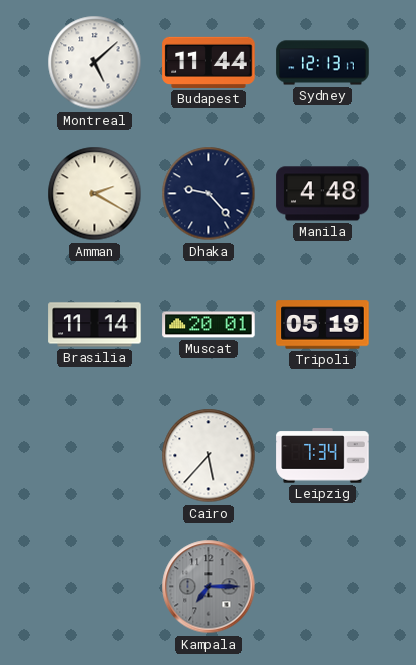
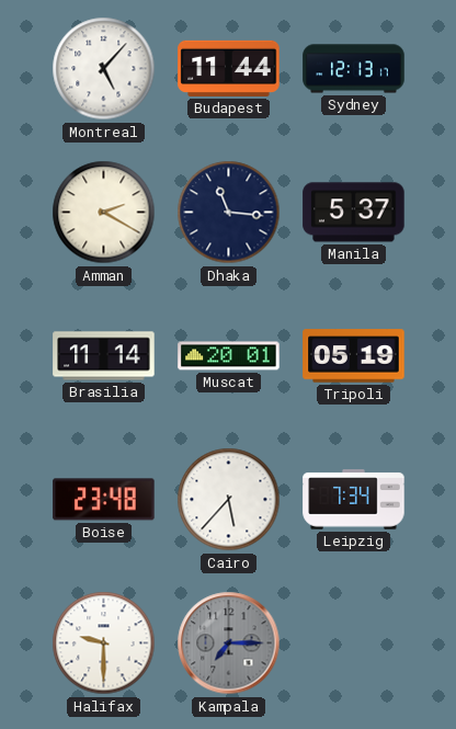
Montreal: 5:08 -> 5:07
Dhaka: 9:23 -> 11:16
Manila: 4:48 -> 5:37
Boise: none -> 23:48
Halifax: none -> 9:30
